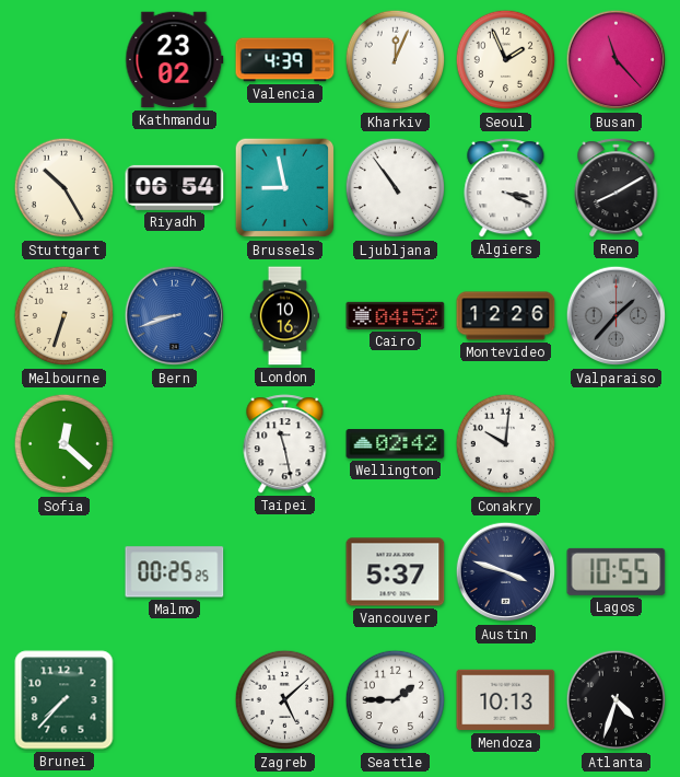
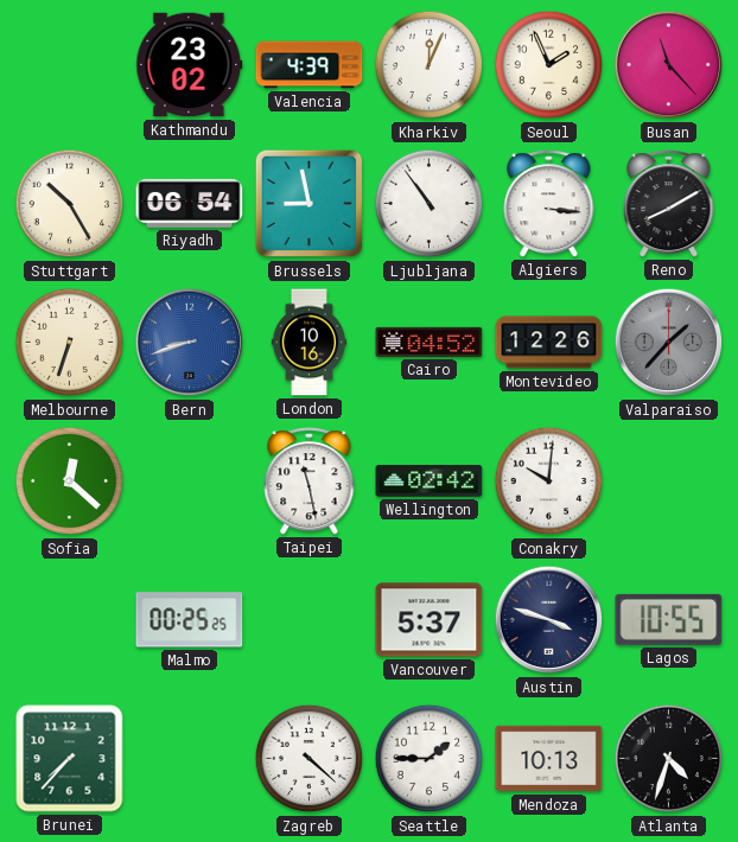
Algiers: 3:19 -> 3:16
Zagreb: 5:08 -> 4:22
